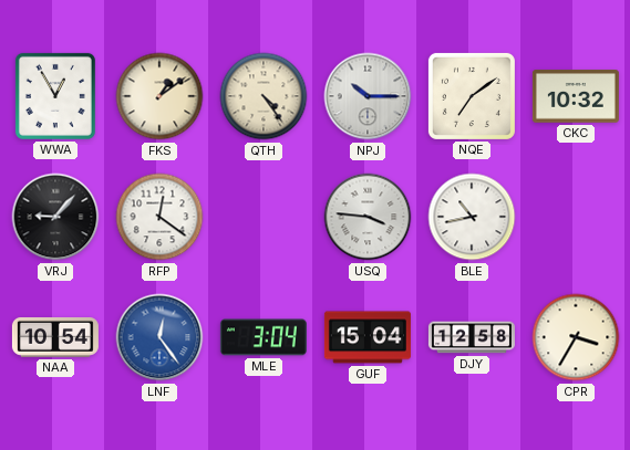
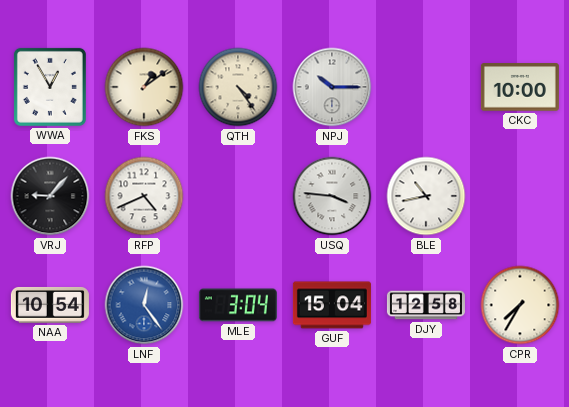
NQE: 7:09 -> none
CKC: 10:32 -> 10:00
RFP: 12:21 -> 4:41
CPR: 3:35 -> 7:35
